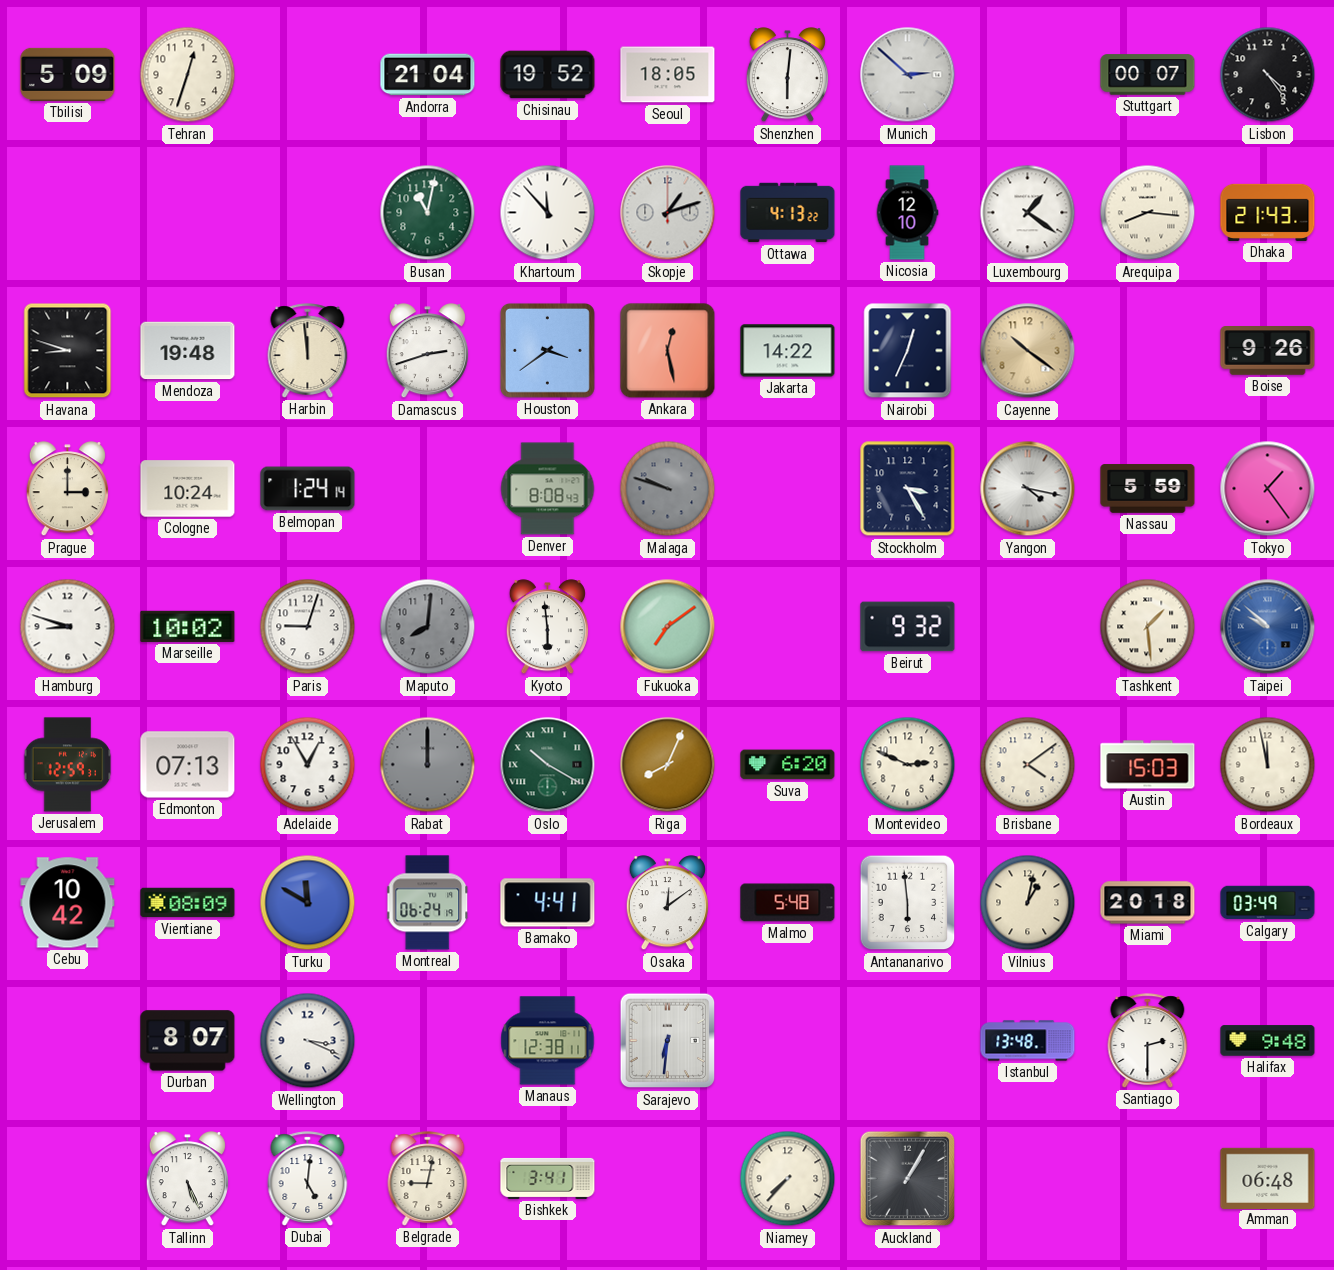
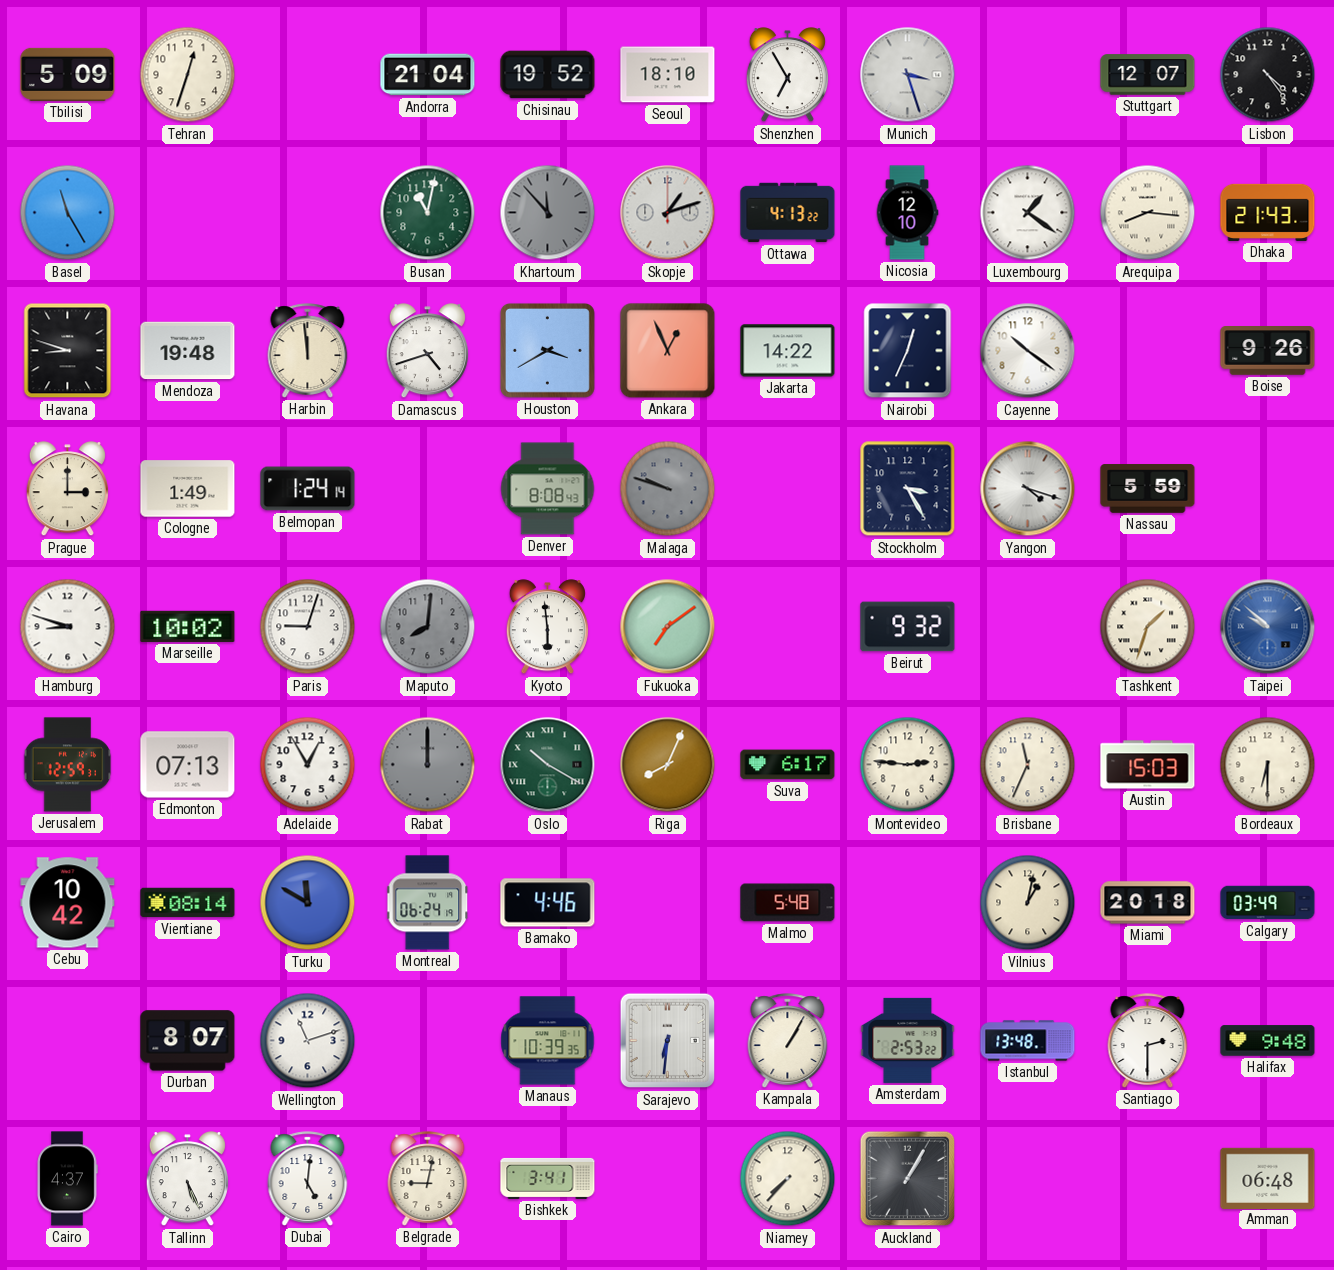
Seoul: 18:05 -> 18:10
Shenzhen: 6:01 -> 6:55
Munich: 2:52 -> 3:27
Stuttgart: 00:07 -> 12:07
Basel: none -> 11:25
Khartoum dial: white -> grey
Damascus: 2:42 -> 4:42
Houston: 3:39 -> 3:40
Ankara: 12:28 -> 12:56
Cayenne dial: champagne -> white
Cologne: 10:24 -> 1:49
Yangon: 4:17 -> 4:18
Tokyo: 1:24 -> none
Tashkent: 1:29 -> 1:33
Suva: 6:20 -> 6:17
Montevideo: 2:49 -> 2:46
Brisbane: 4:09 -> 11:34
Bordeaux: 11:58 -> 6:30
Vientiane: 08:09 -> 08:14
Bamako: 4:41 -> 4:46
Osaka: 12:09 -> none
Antananarivo: 5:59 -> none
Wellington: 3:19 -> 11:12
Manaus: 12:38 -> 10:39
Kampala: none -> 1:05
Amsterdam: none -> 2:53
Cairo: none -> 4:37
